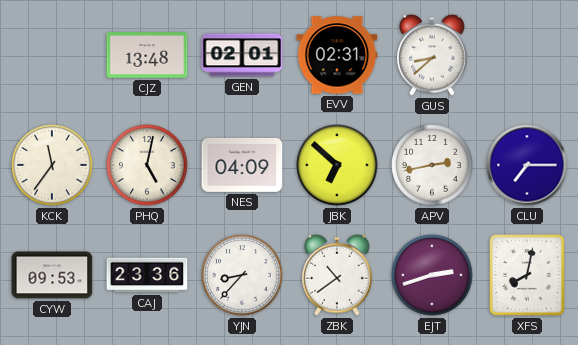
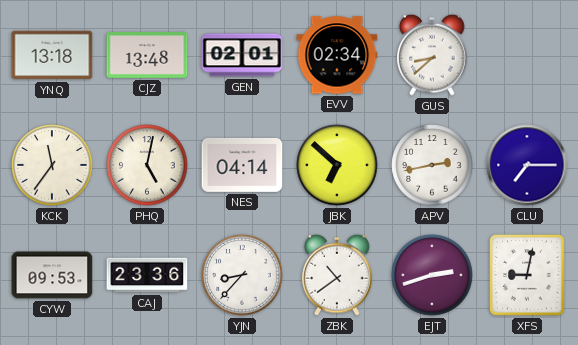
YNQ: none -> 13:18
EVV: 02:31 -> 02:34
NES: 04:09 -> 04:14
XFS: 8:02 -> 9:02
